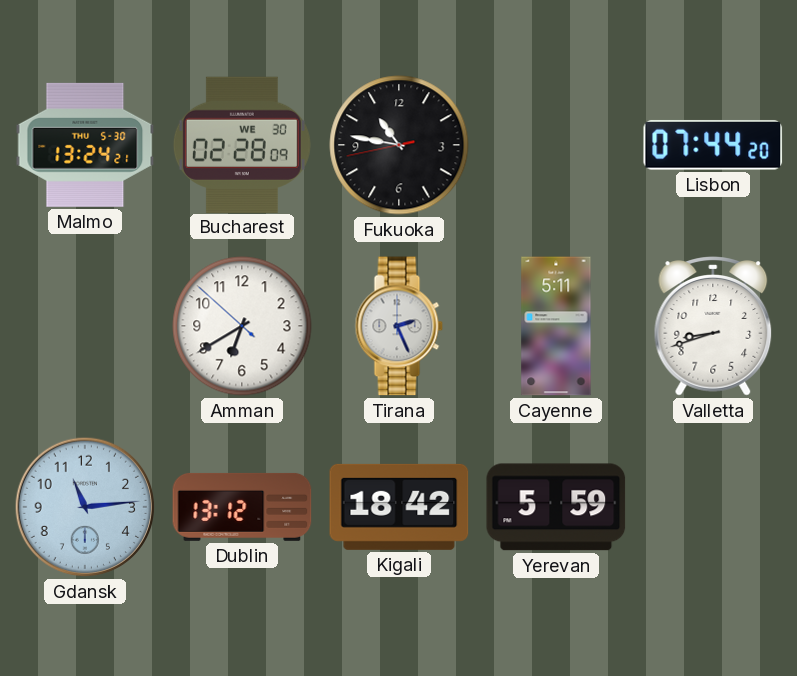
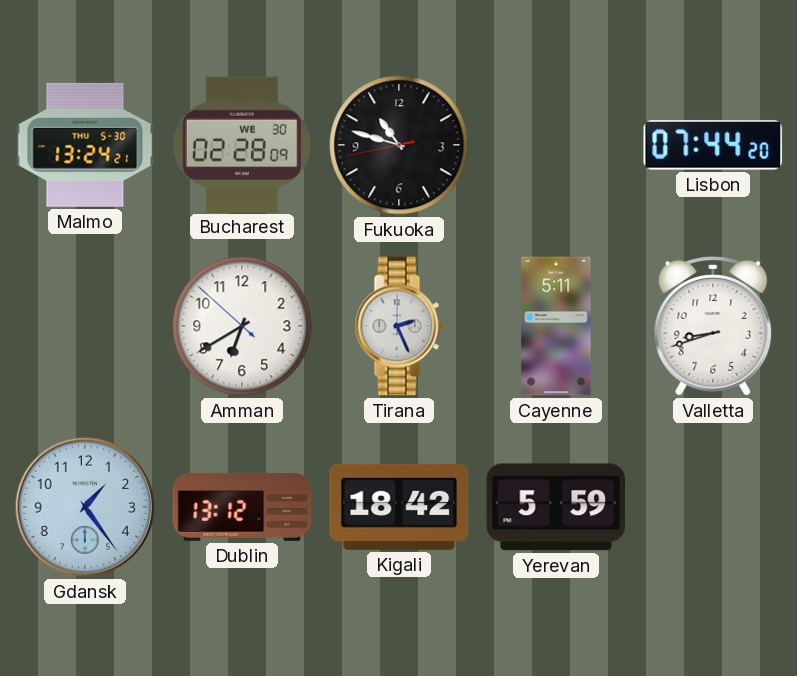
Fukuoka: 10:46 -> 10:47
Gdansk: 11:14 -> 1:24
